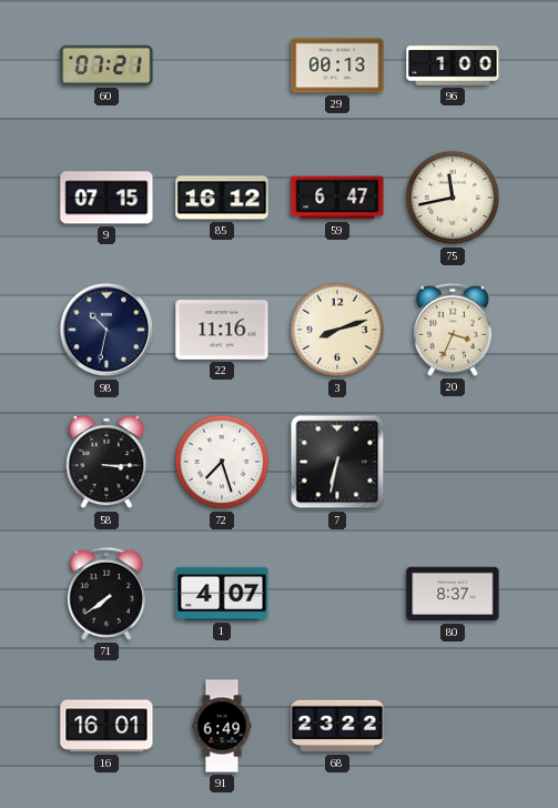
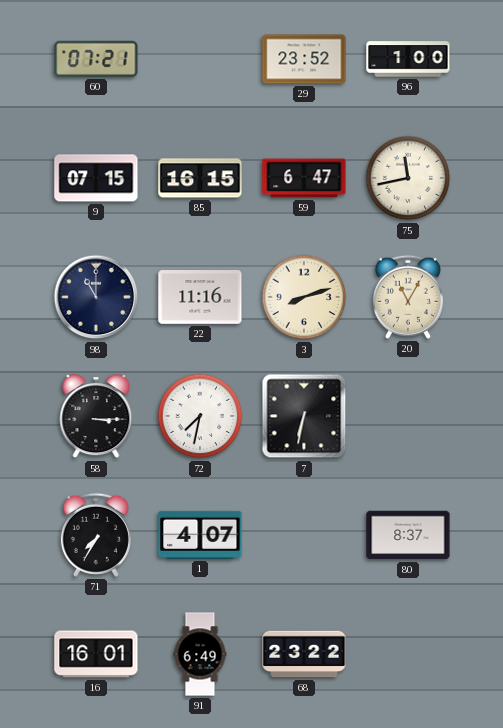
29: 00:13 -> 23:52
85: 16:12 -> 16:15
98: 10:32 -> 11:00
20: 3:34 -> 11:05
72: 7:27 -> 7:32
71: 7:39 -> 7:35
